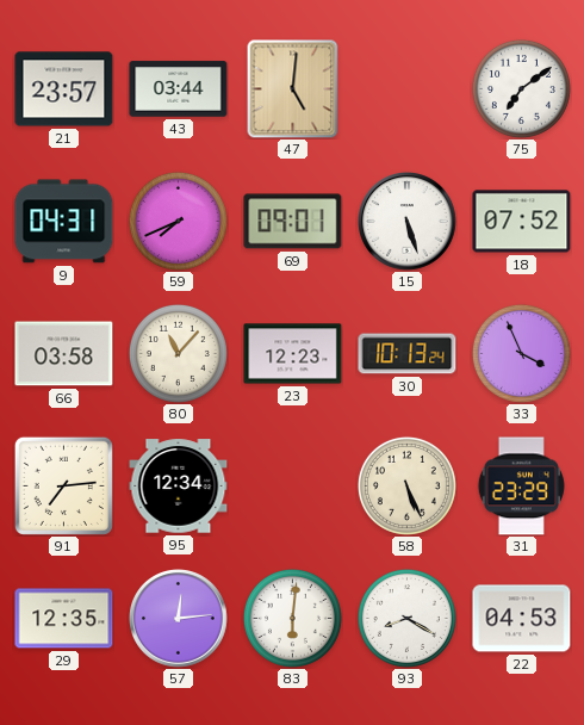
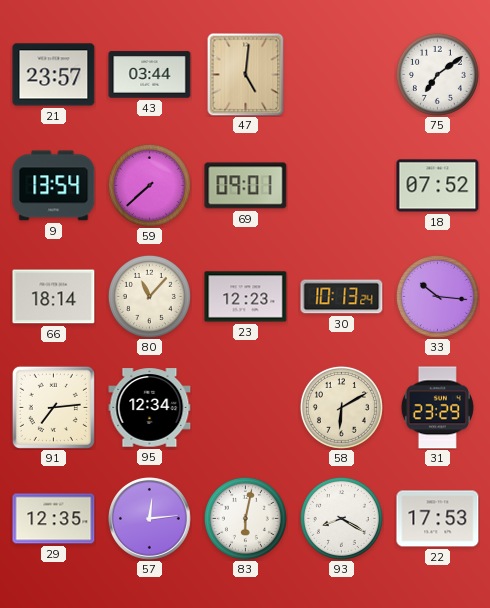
9: 04:31 -> 13:54
59: 7:41 -> 7:38
15: 5:27 -> none
66: 03:58 -> 18:14
33: 3:56 -> 10:16
58: 5:26 -> 6:10
83: 6:01 -> 6:02
22: 04:53 -> 17:53
